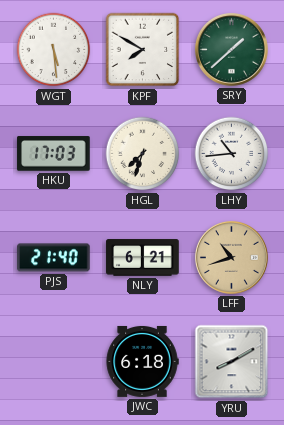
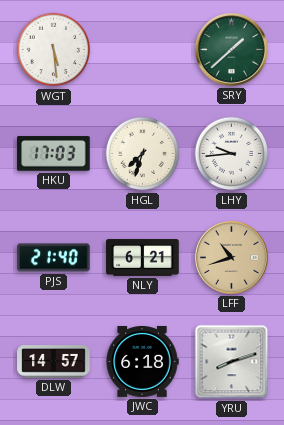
KPF: 7:50 -> none
LHY: 10:44 -> 9:44
DLW: none -> 14:57
YRU: 8:10 -> 8:12
